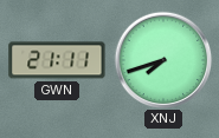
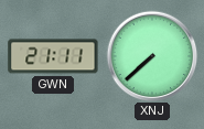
XNJ: 7:42 -> 7:38
